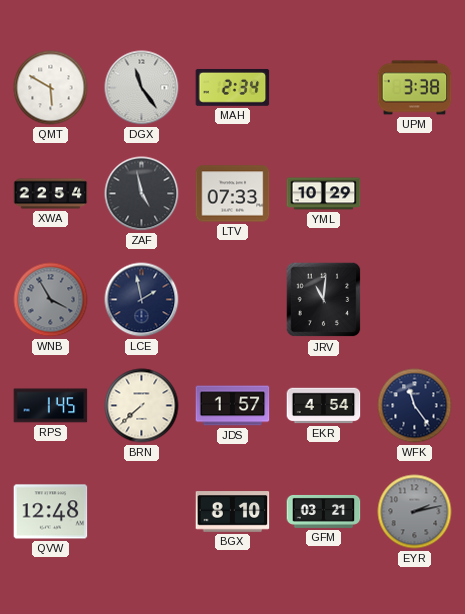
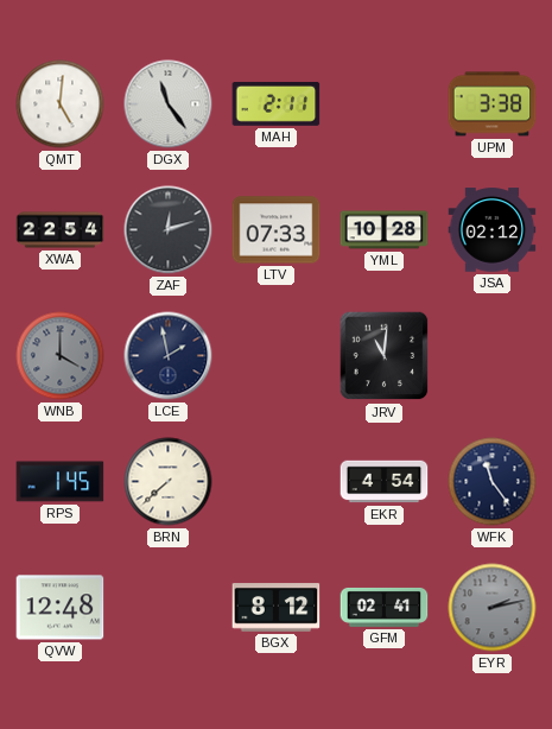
QMT: 5:50 -> 5:01
MAH: 2:34 -> 2:11
ZAF: 4:58 -> 12:12
YML: 10:29 -> 10:28
JSA: none -> 02:12
WNB: 3:55 -> 4:00
JDS: 1:57 -> none
BGX: 8:10 -> 8:12
GFM: 03:21 -> 02:41
